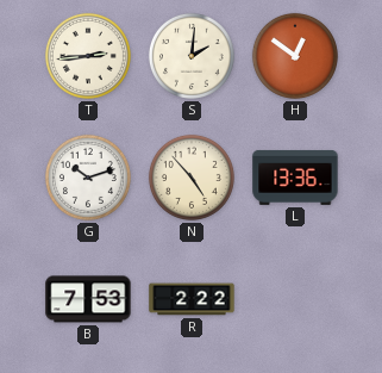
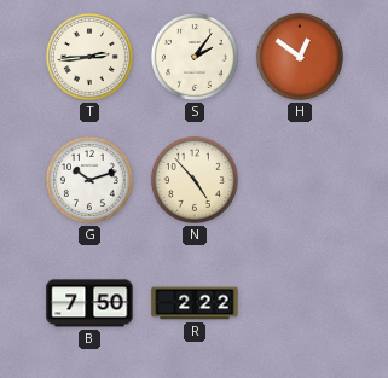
S: 2:01 -> 2:06
L: 13:36 -> none
B: 7:53 -> 7:50
